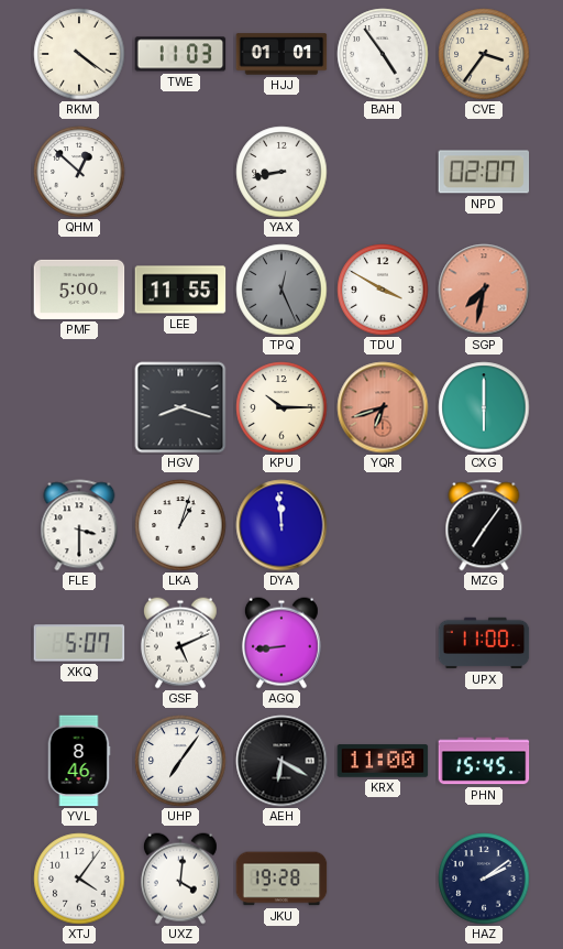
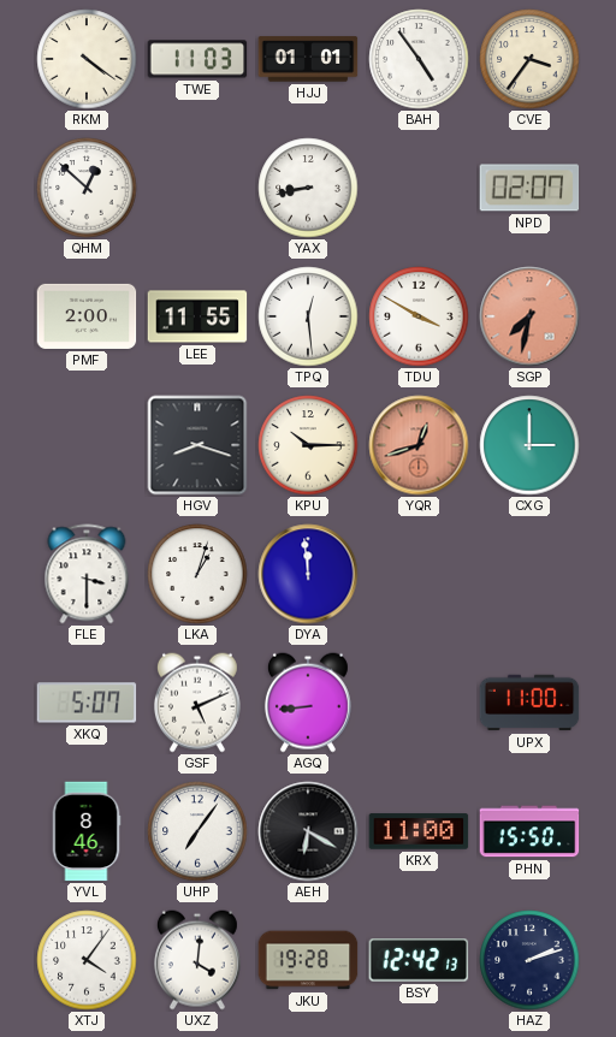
PMF: 5:00 -> 2:00
TPQ: 12:26 -> 12:29
TPQ dial: grey -> white
YQR: 6:42 -> 12:42
CXG: 6:00 -> 3:00
MZG: 7:06 -> none
PHN: 15:45 -> 15:50
BSY: none -> 12:42
HAZ: 2:09 -> 2:12
